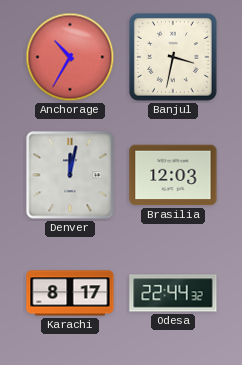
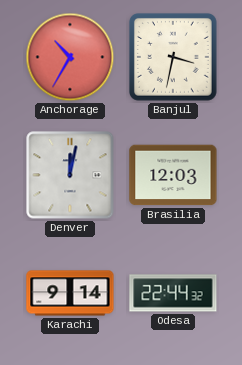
Karachi: 8:17 -> 9:14
